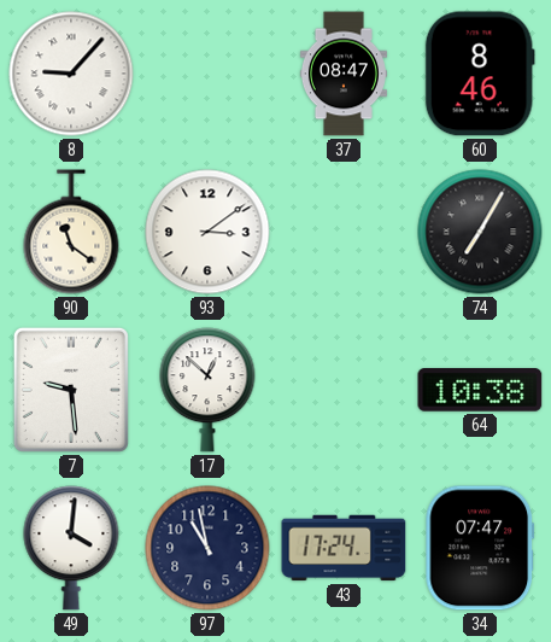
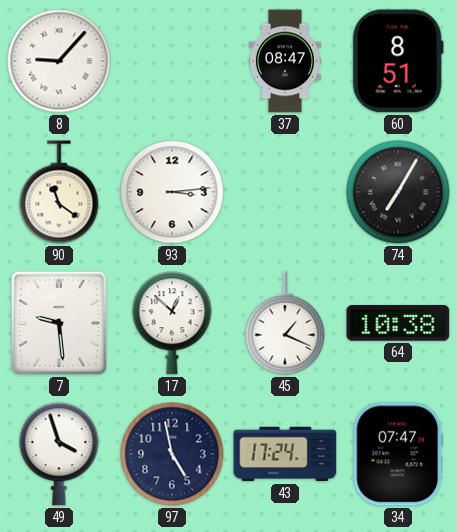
60: 8:46 -> 8:51
93: 3:09 -> 3:14
45: none -> 1:19
49: 4:01 -> 3:57
97: 10:58 -> 4:58
